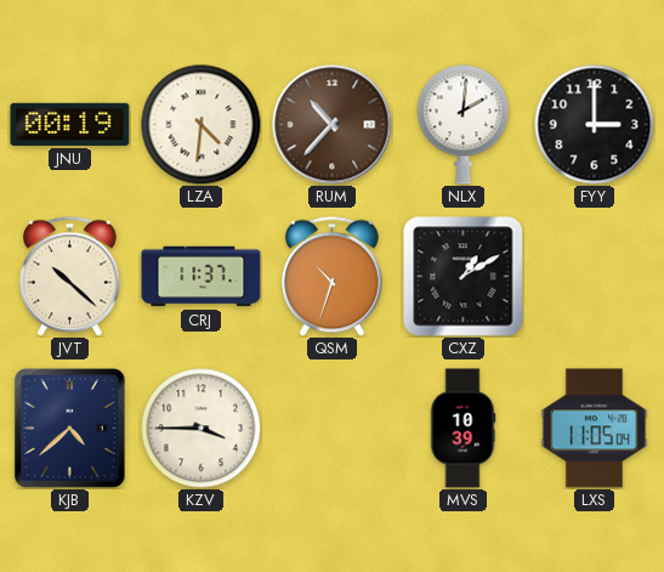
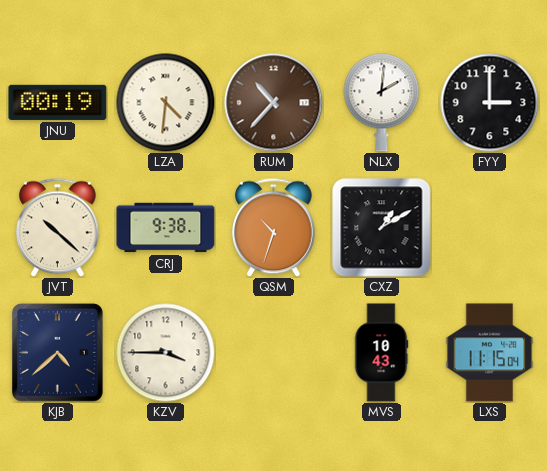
CRJ: 11:37 -> 9:38
MVS: 10:39 -> 10:43
LXS: 11:05 -> 11:15
